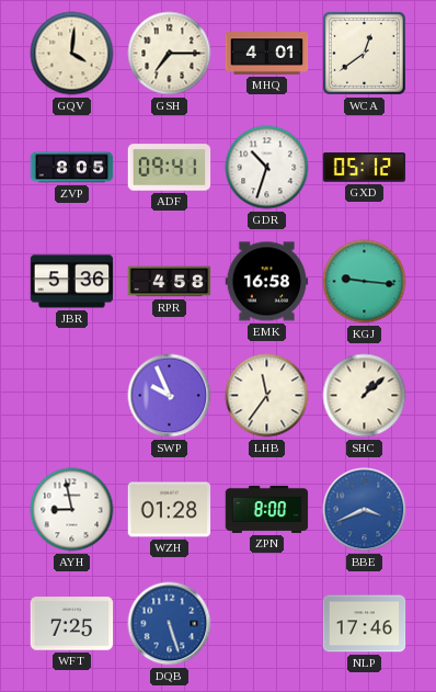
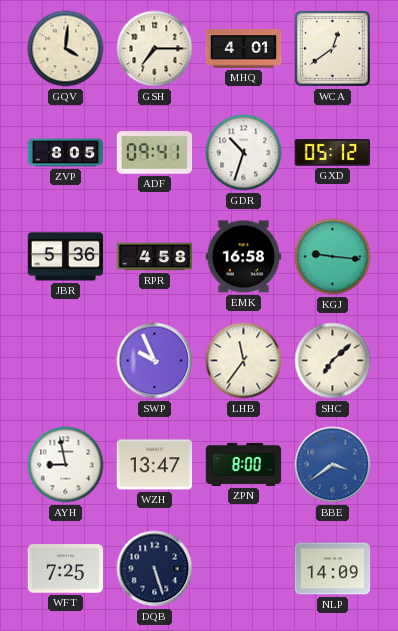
SHC: 1:08 -> 7:08
WZH: 01:28 -> 13:47
BBE: 3:41 -> 3:39
DQB dial: blue -> navy
NLP: 17:46 -> 14:09
